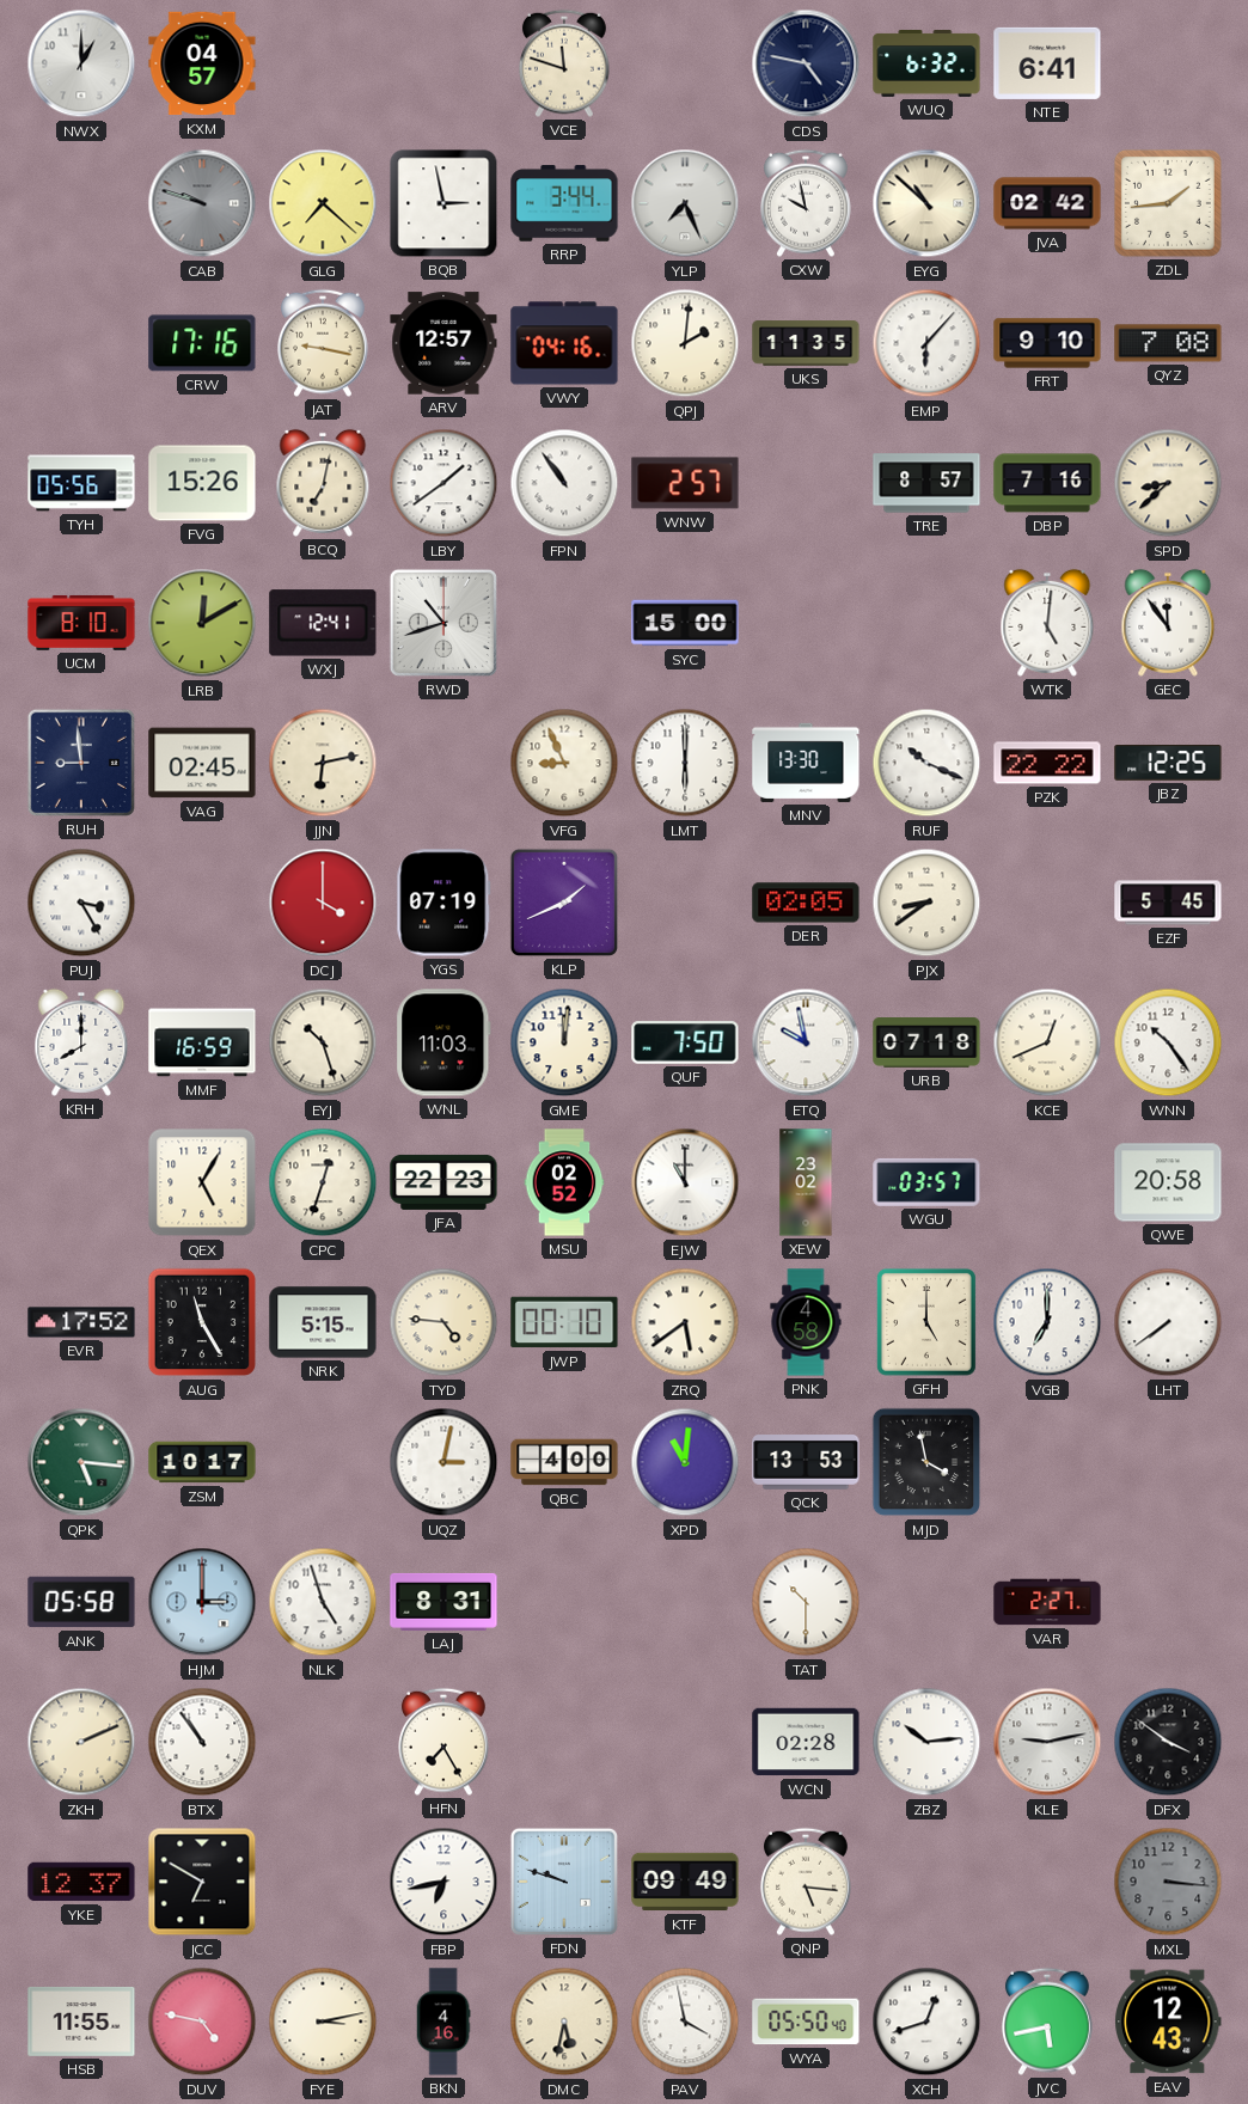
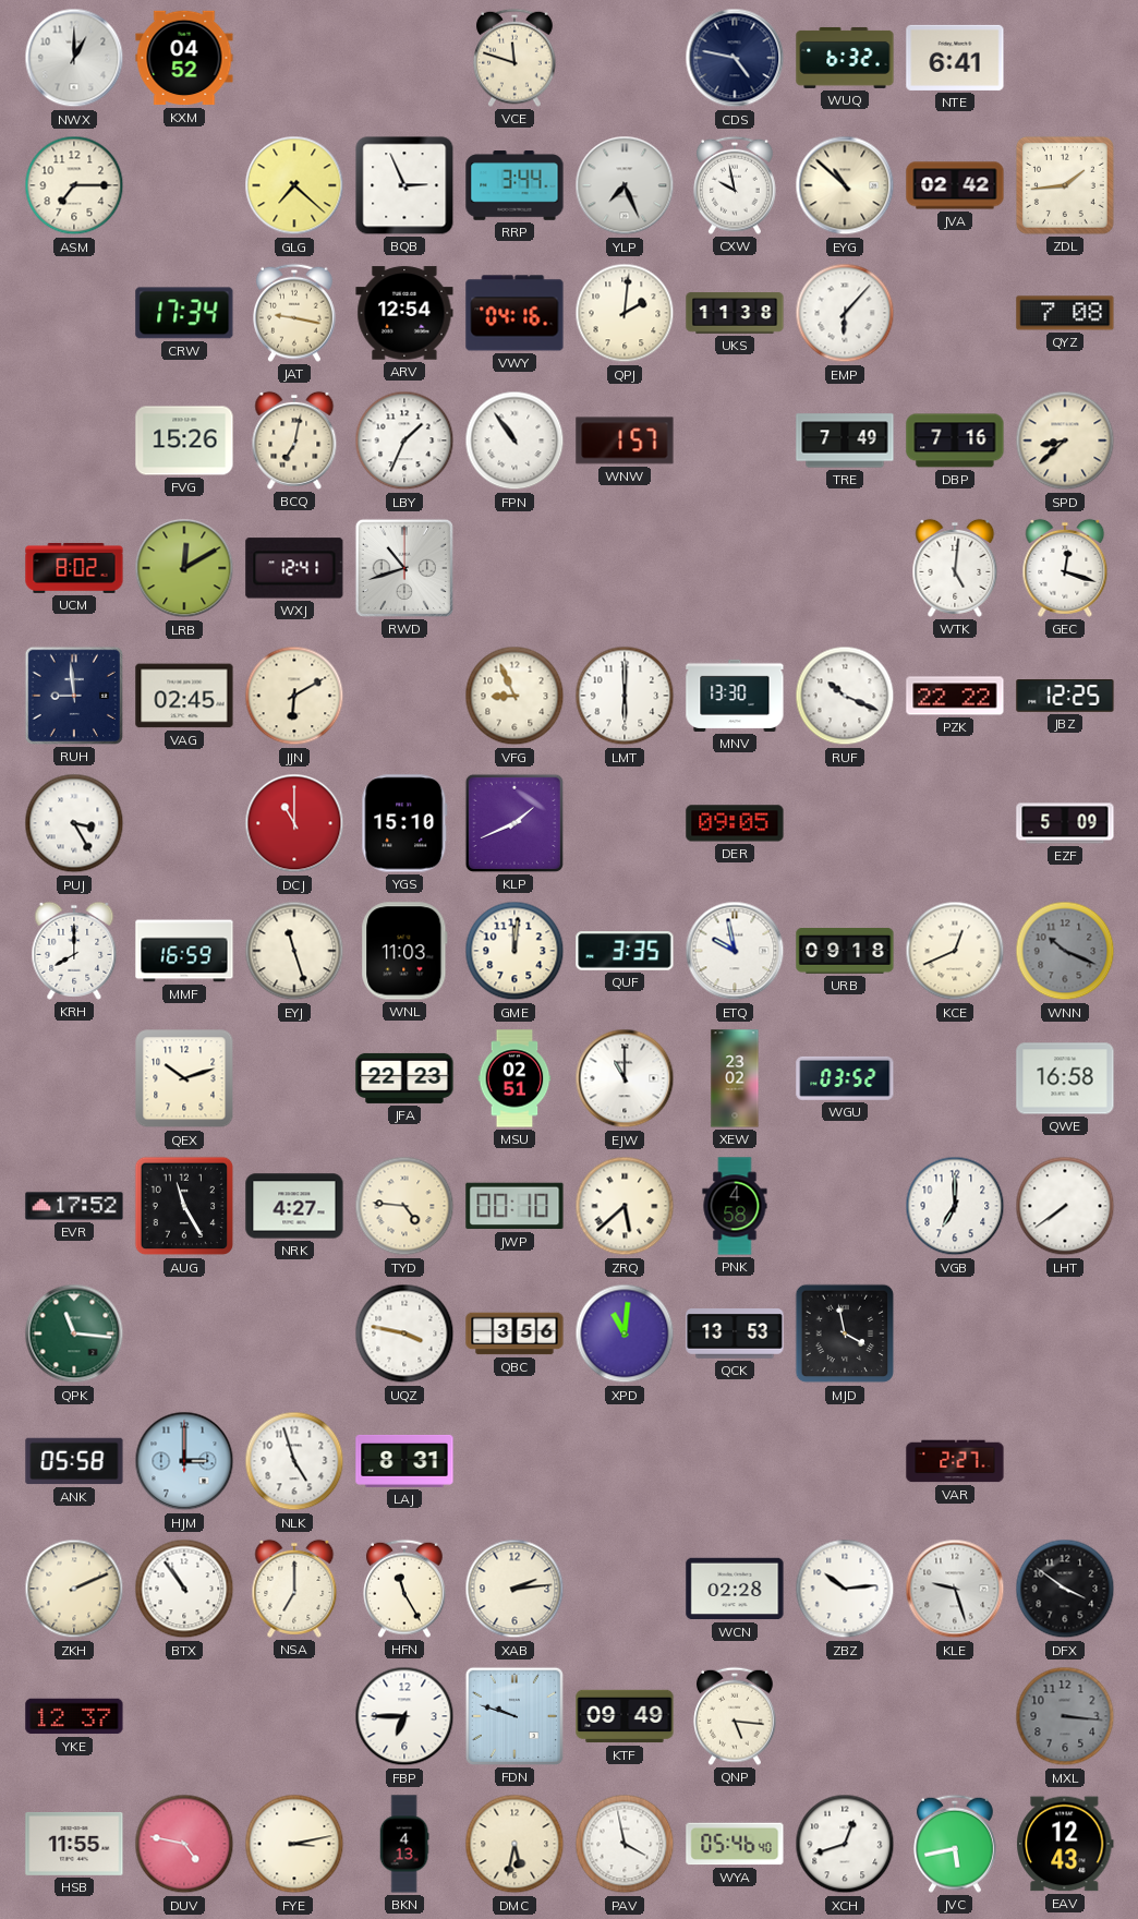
KXM: 04:57 -> 04:52
ASM: none -> 7:15
CAB: 9:48 -> none
BQB: 2:58 -> 2:56
CRW: 17:16 -> 17:34
ARV: 12:57 -> 12:54
UKS: 11:35 -> 11:38
FRT: 9:10 -> none
TYH: 05:56 -> none
LBY: 1:39 -> 1:34
WNW: 2:57 -> 1:57
TRE: 8:57 -> 7:49
UCM: 8:10 -> 8:02
SYC: 15:00 -> none
GEC: 11:54 -> 12:18
JJN: 6:13 -> 6:10
DCJ: 4:00 -> 11:00
YGS: 07:19 -> 15:10
DER: 02:05 -> 09:05
PJX: 8:39 -> none
EZF: 5:45 -> 5:09
EYJ: 10:27 -> 11:27
QUF: 7:50 -> 3:35
URB: 07:18 -> 09:18
WNN: 10:24 -> 10:19
WNN dial: white -> grey
QEX: 5:05 -> 10:12
CPC: 12:33 -> none
MSU: 02:52 -> 02:51
WGU: 03:57 -> 03:52
QWE: 20:58 -> 16:58
NRK: 5:15 -> 4:27
ZRQ: 5:39 -> 5:38
GFH: 5:00 -> none
QPK: 5:16 -> 11:16
ZSM: 10:17 -> none
UQZ: 3:02 -> 3:47
QBC: 4:00 -> 3:56
TAT: 10:30 -> none
NSA: none -> 7:00
HFN: 7:25 -> 11:25
XAB: none -> 2:14
KLE: 9:13 -> 9:27
JCC: 6:50 -> none
FBP: 6:43 -> 6:45
BKN: 4:16 -> 4:13
WYA: 05:50 -> 05:46
